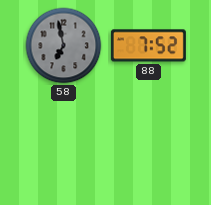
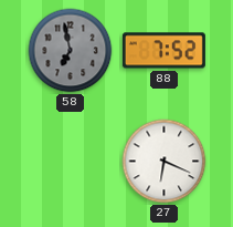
27: none -> 6:19
